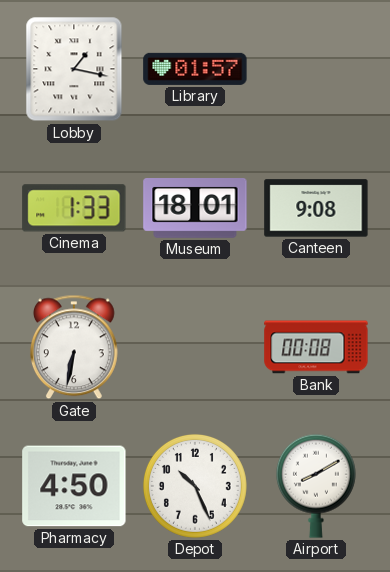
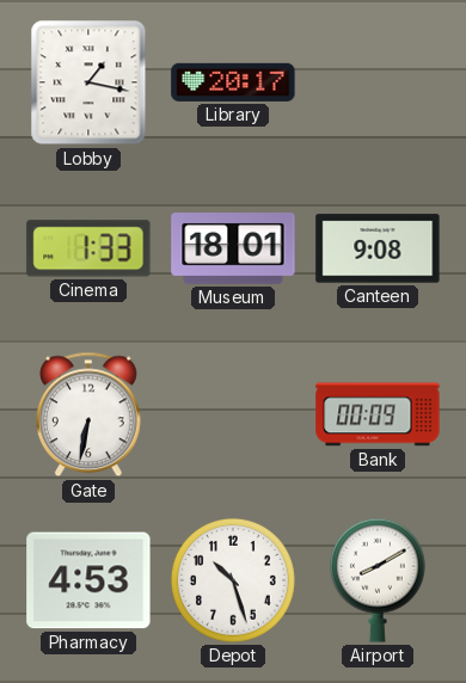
Library: 01:57 -> 20:17
Bank: 00:08 -> 00:09
Pharmacy: 4:50 -> 4:53
Depot: 10:26 -> 10:27
